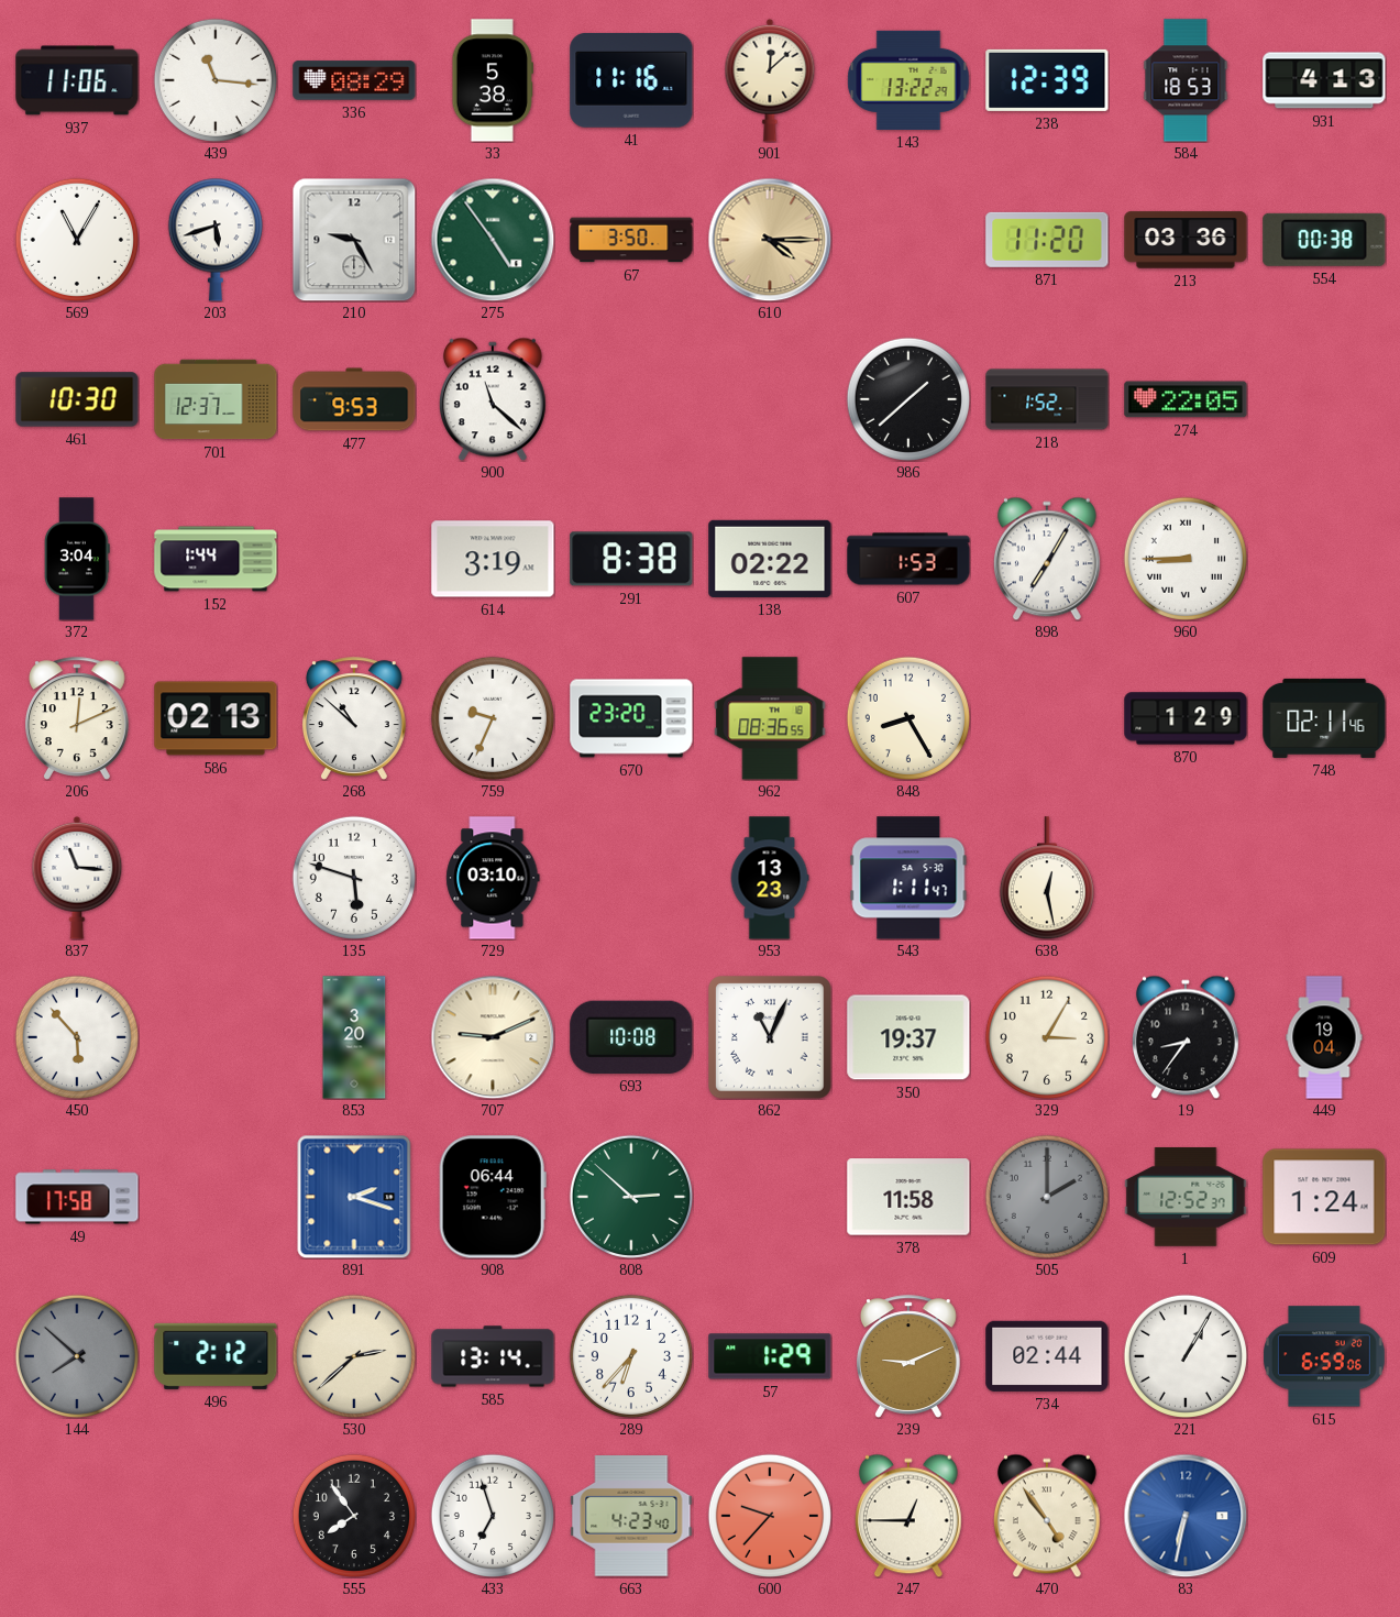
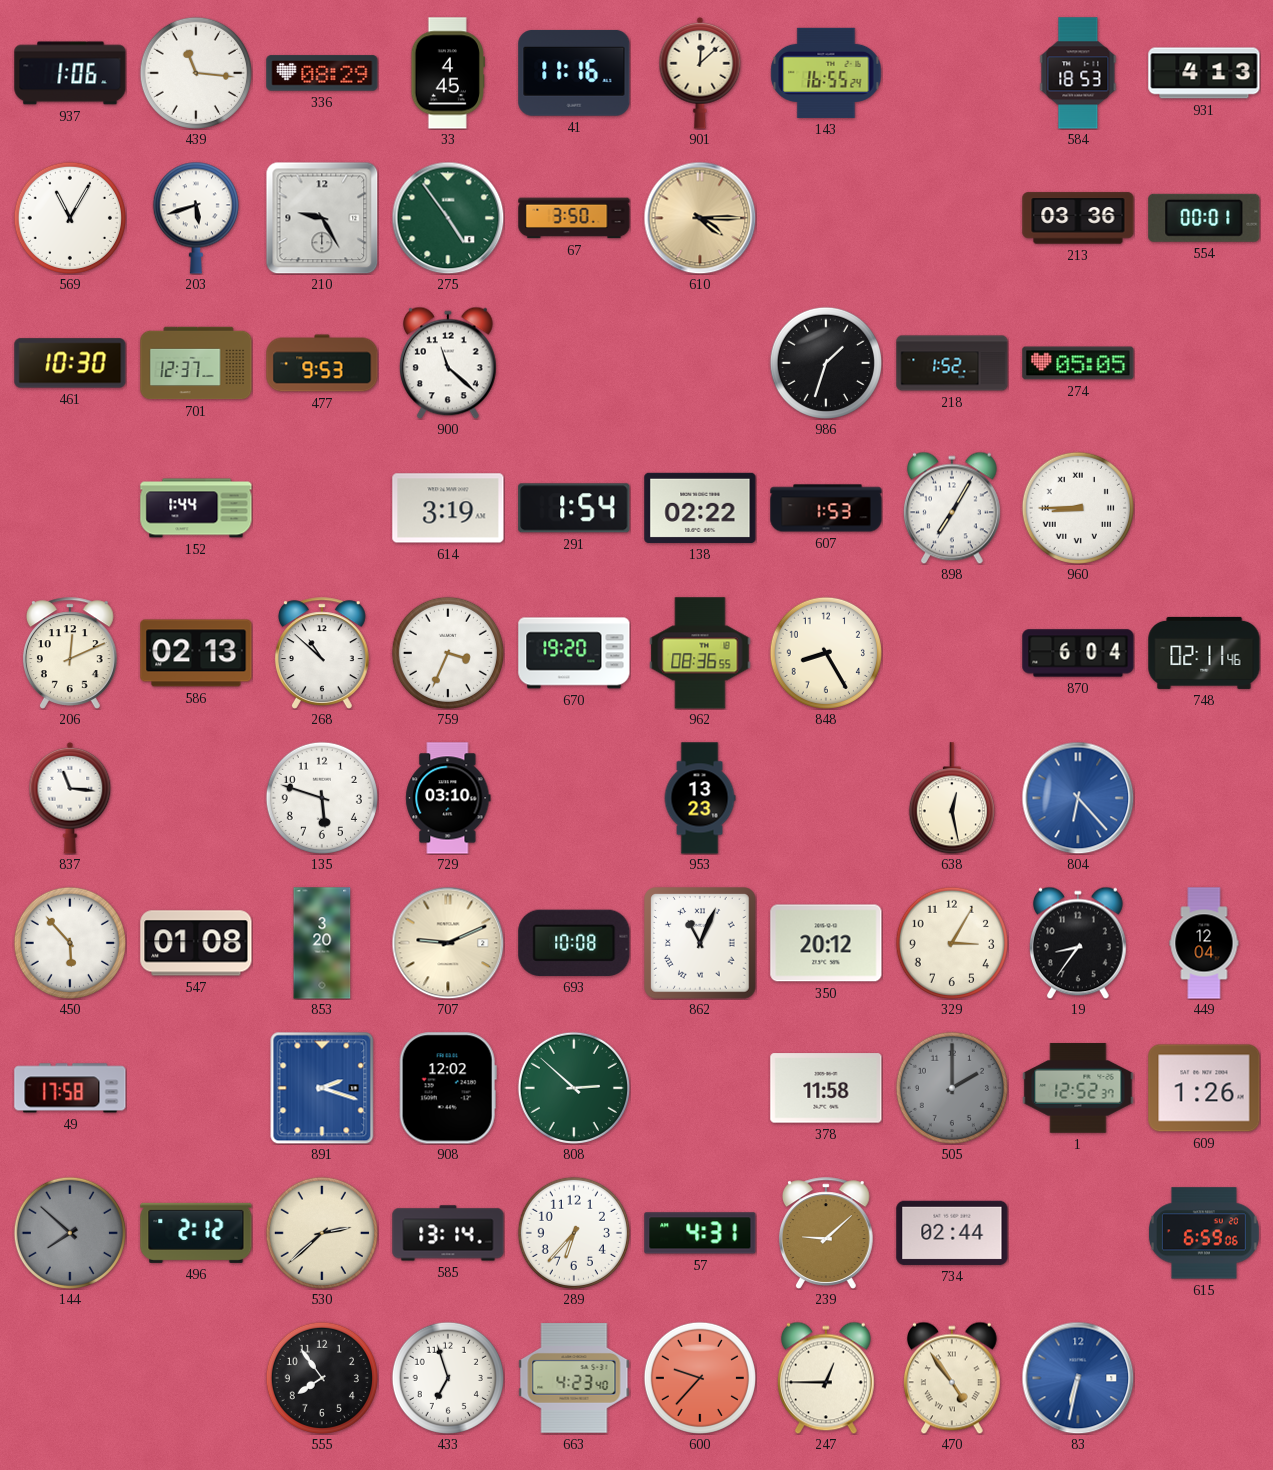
937: 11:06 -> 1:06
33: 5:38 -> 4:45
143: 13:22 -> 16:55
238: 12:39 -> none
871: 11:20 -> none
554: 00:38 -> 00:01
986: 1:38 -> 1:33
274: 22:05 -> 05:05
372: 3:04 -> none
291: 8:38 -> 1:54
759: 9:34 -> 3:34
670: 23:20 -> 19:20
870: 1:29 -> 6:04
543: 1:11 -> none
804: none -> 6:23
547: none -> 01:08
350: 19:37 -> 20:12
449: 19:04 -> 12:04
908: 06:44 -> 12:02
609: 1:24 -> 1:26
57: 1:29 -> 4:31
239: 9:11 -> 9:08
221: 1:05 -> none
